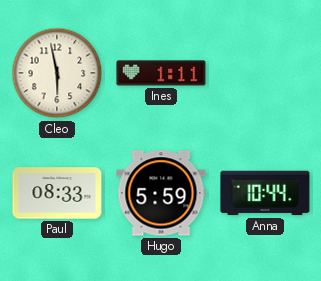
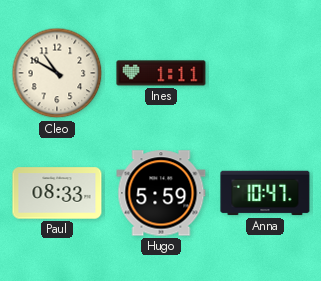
Cleo: 5:58 -> 10:50
Anna: 10:44 -> 10:47
